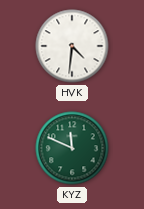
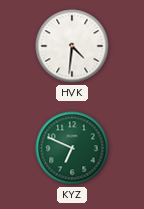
KYZ: 11:49 -> 6:49
